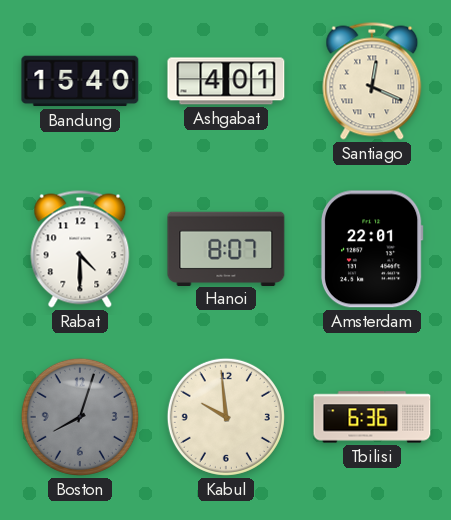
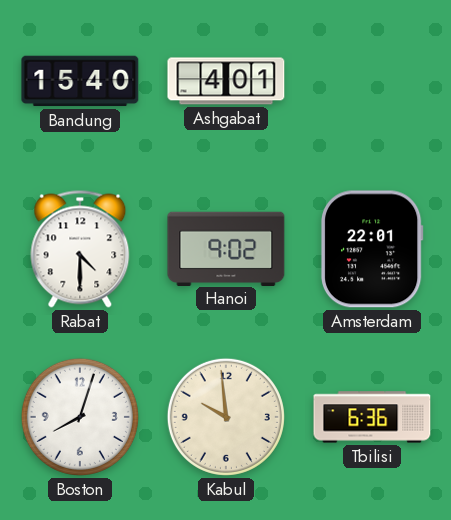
Santiago: 12:19 -> none
Hanoi: 8:07 -> 9:02
Boston dial: grey -> white
